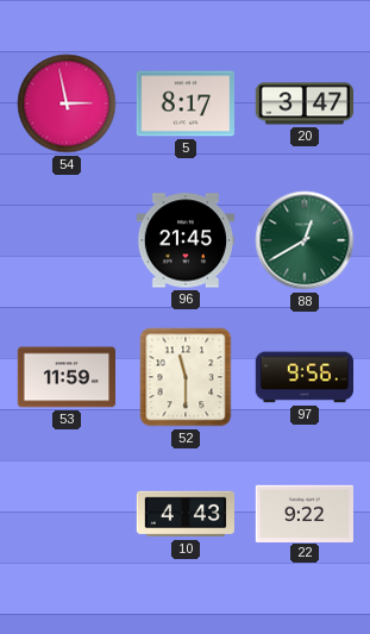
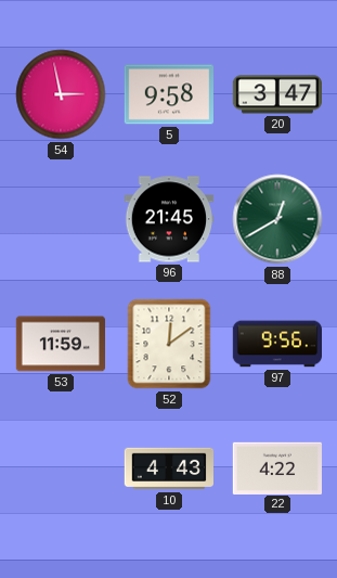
5: 8:17 -> 9:58
52: 11:30 -> 12:09
22: 9:22 -> 4:22
